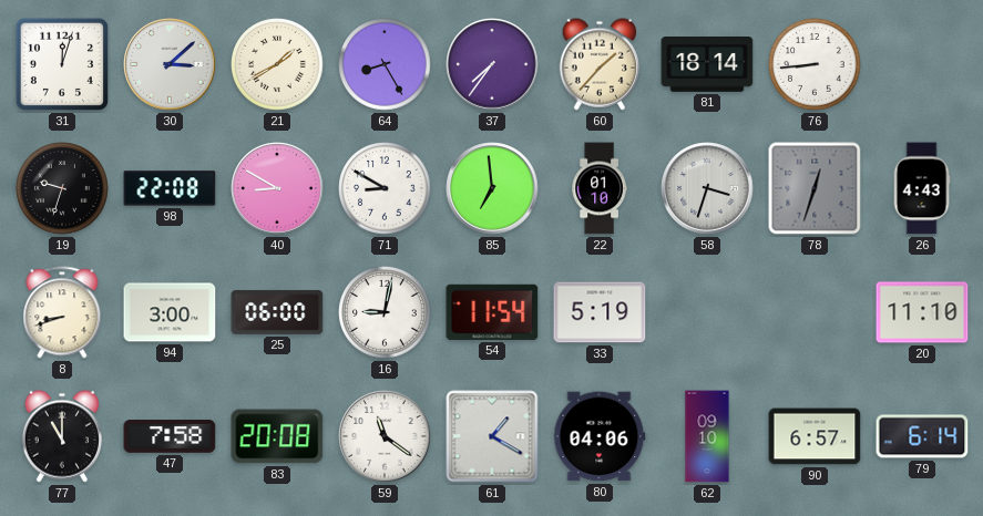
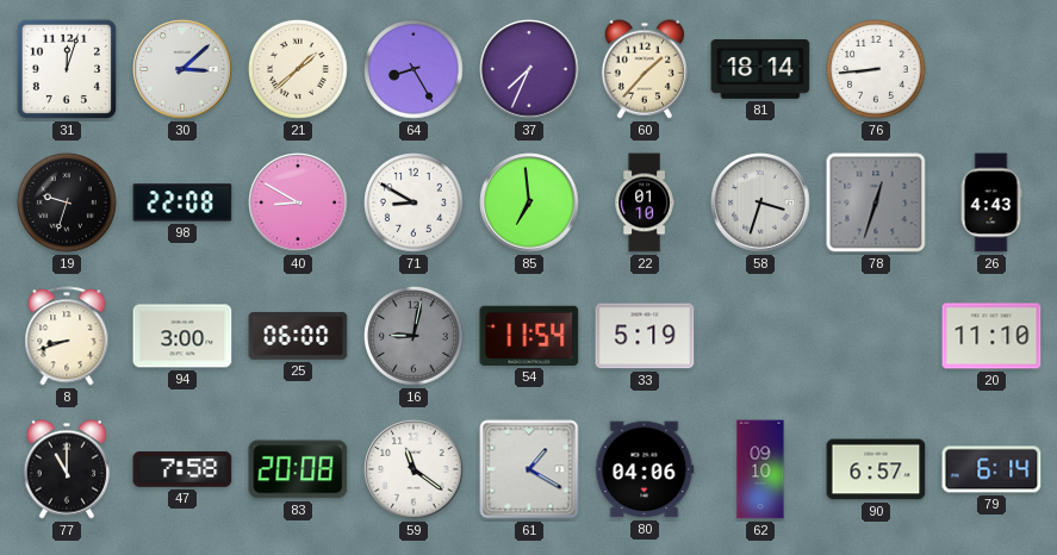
21: 1:40 -> 1:38
37: 7:36 -> 7:34
16 dial: white -> grey
